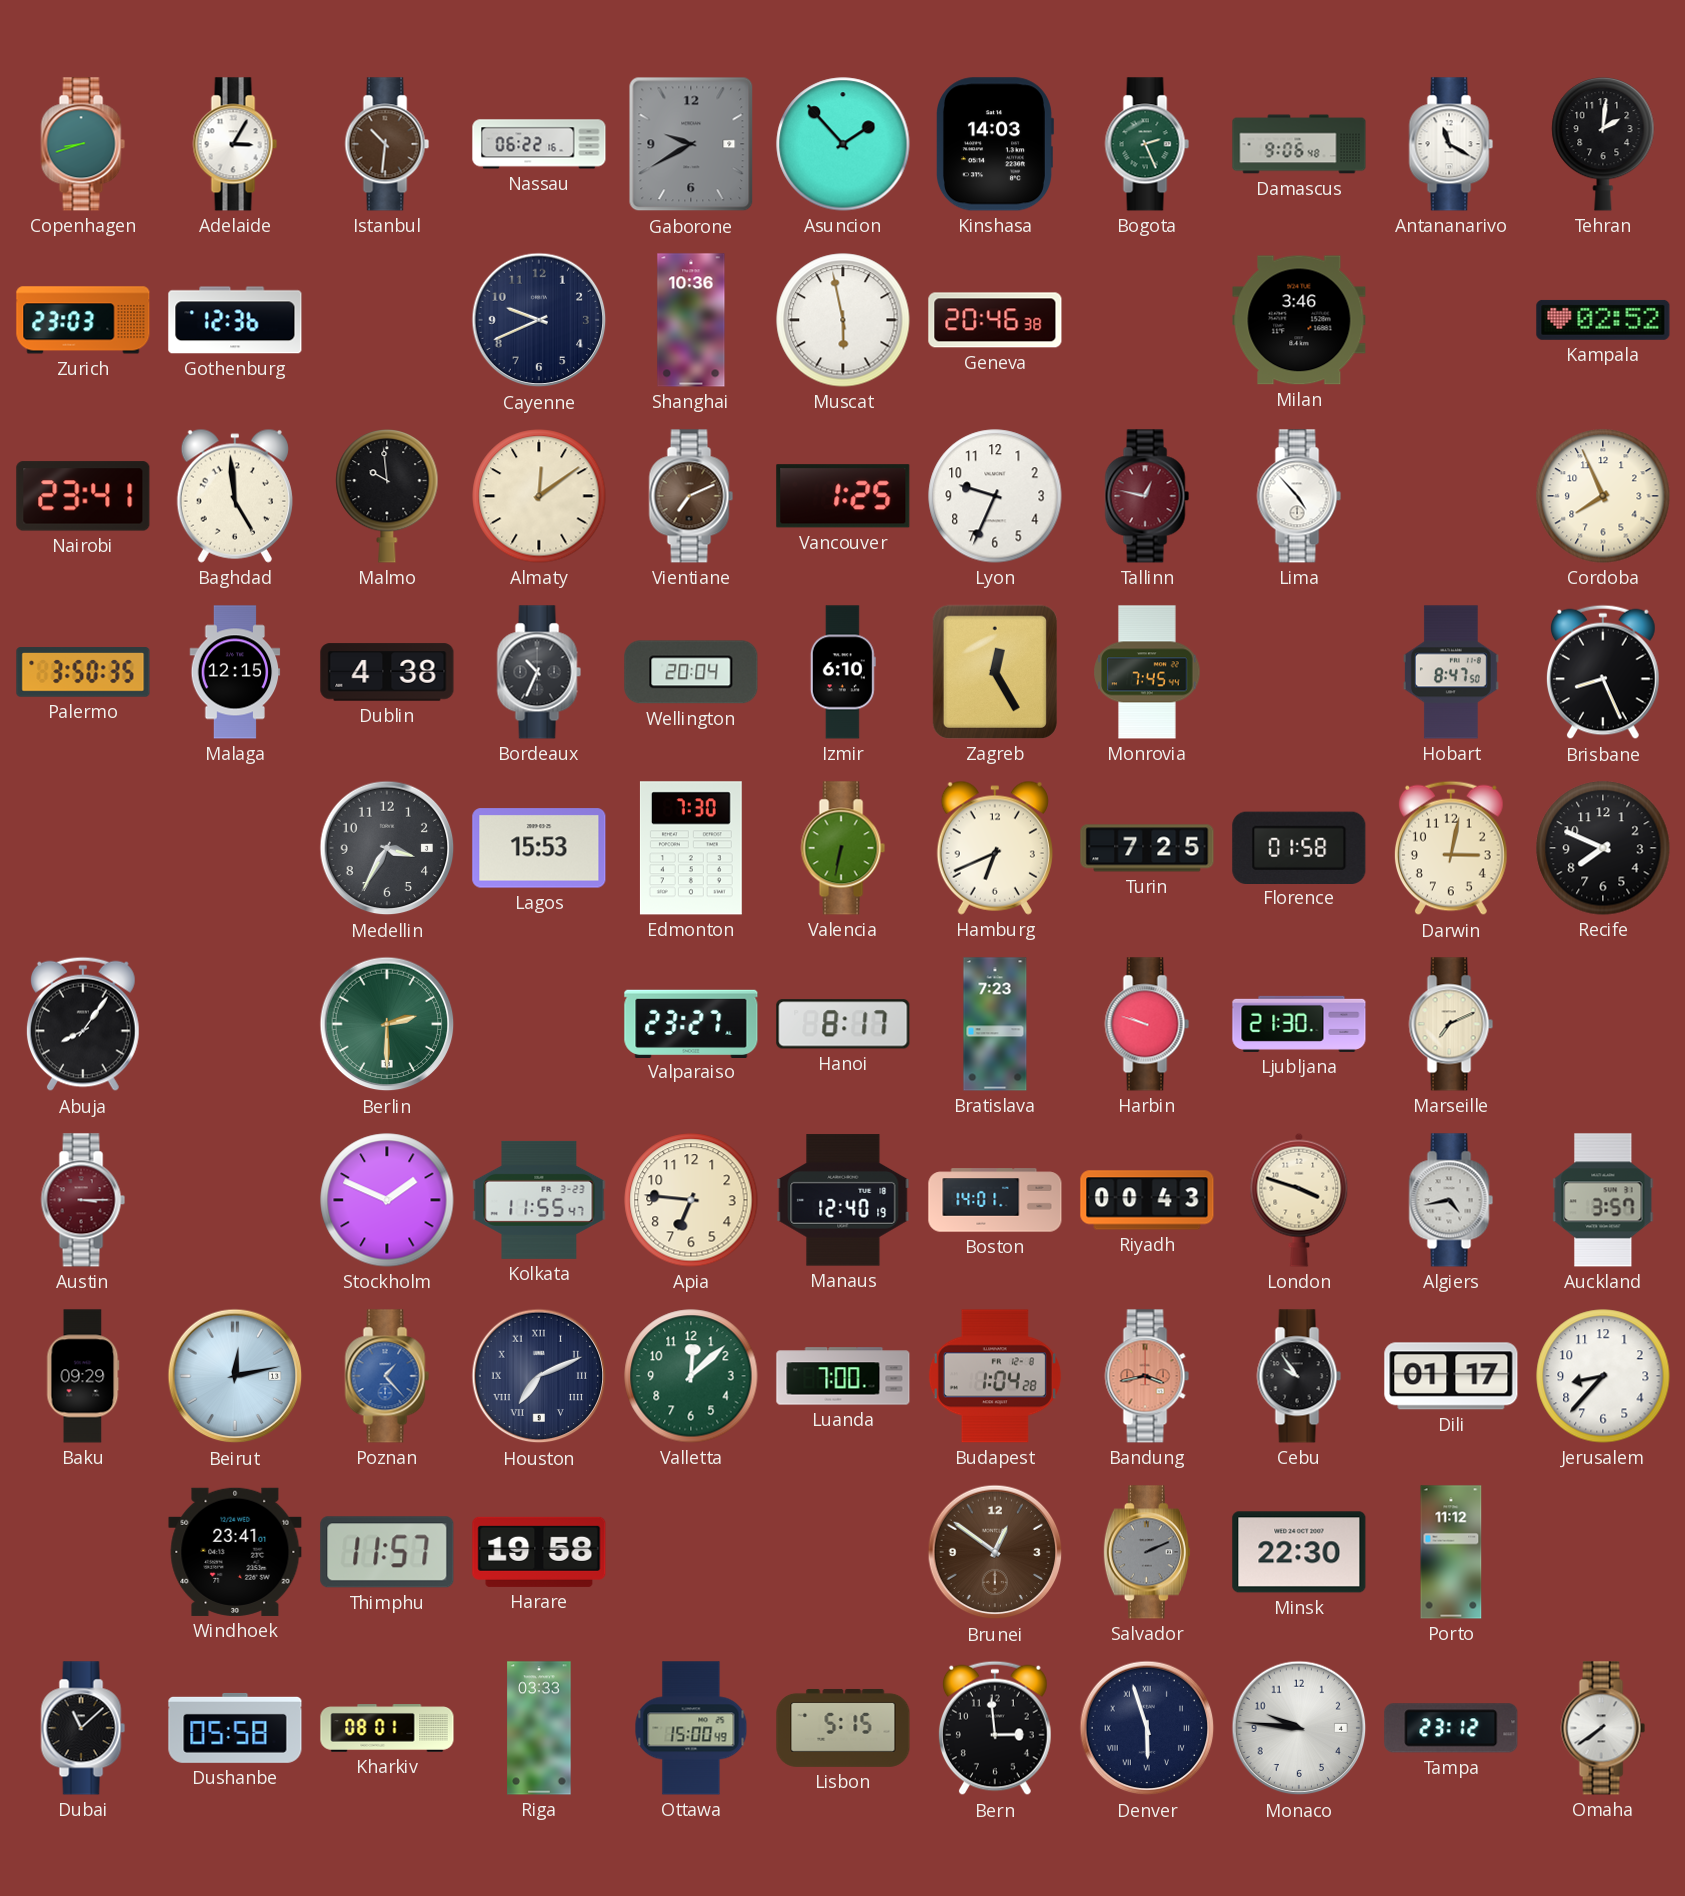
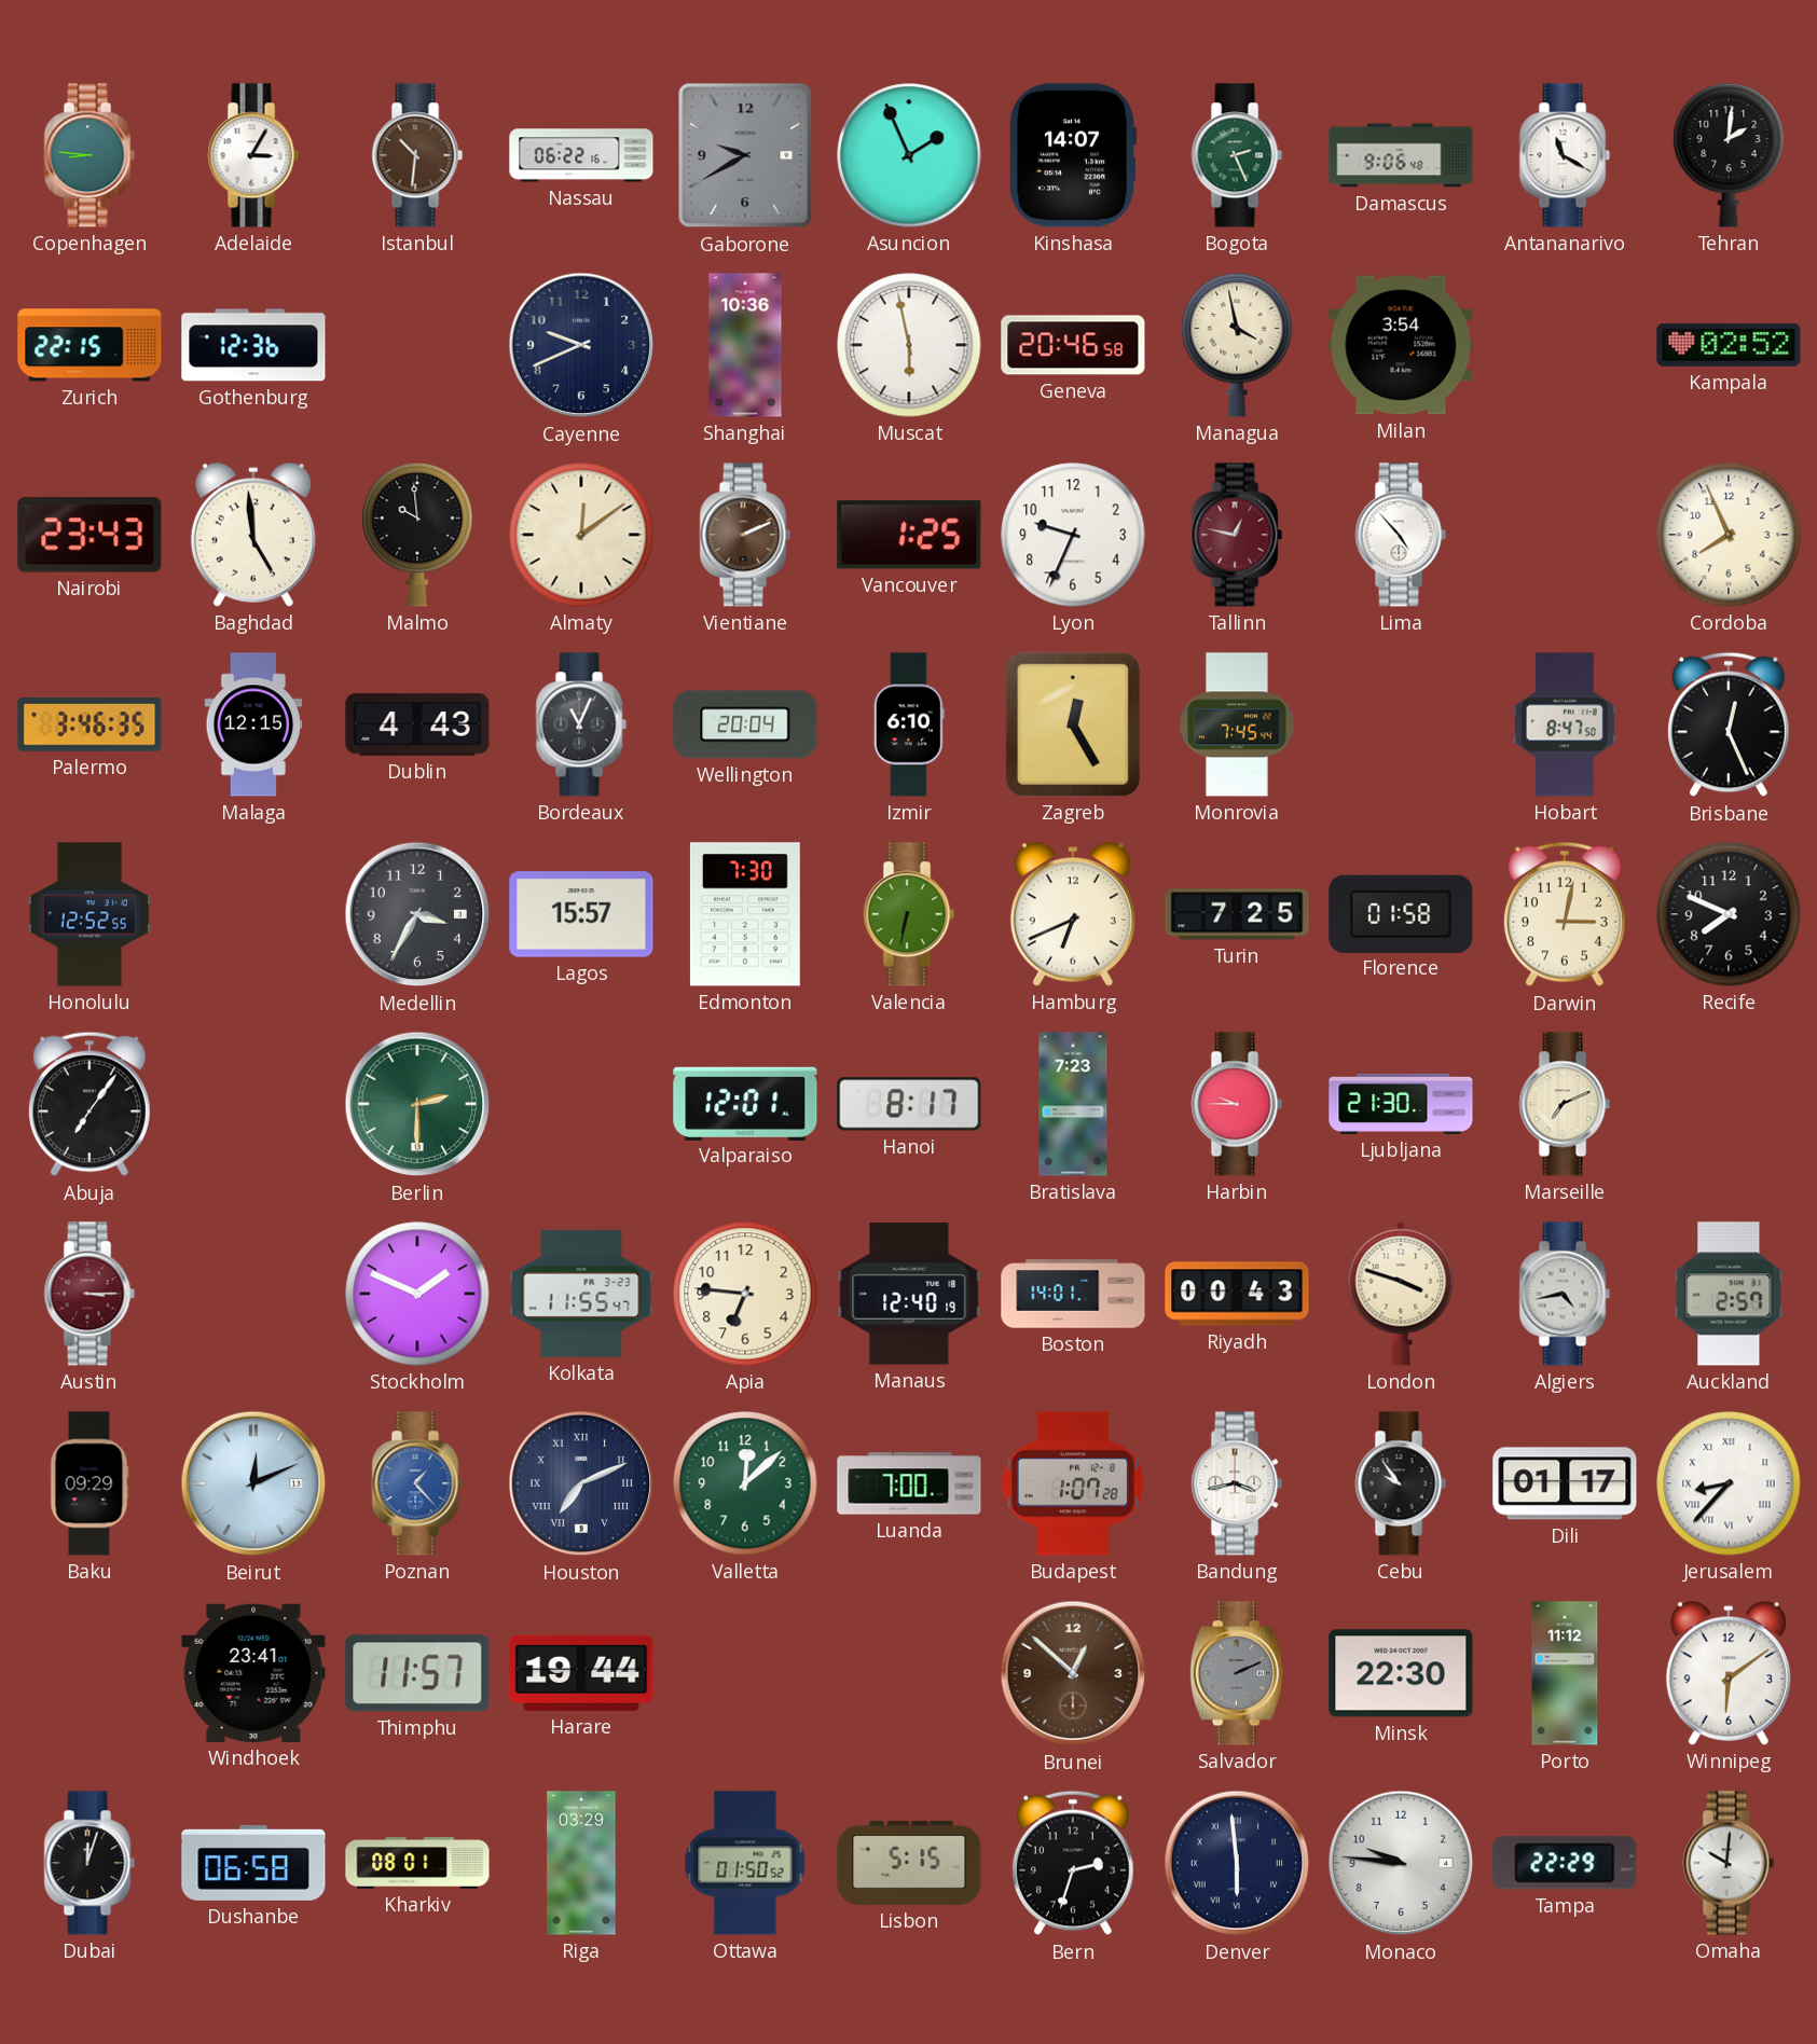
Copenhagen: 8:42 -> 8:46
Asuncion: 1:53 -> 1:56
Kinshasa: 14:03 -> 14:07
Zurich: 23:03 -> 22:15
Geneva: 20:46:38 -> 20:46:58
Managua: none -> 3:58
Milan: 3:46 -> 3:54
Nairobi: 23:41 -> 23:43
Vientiane: 7:11 -> 2:11
Palermo: 3:50 -> 3:46
Dublin: 4:38 -> 4:43
Bordeaux: 10:34 -> 11:04
Brisbane: 8:26 -> 12:26
Honolulu: none -> 12:52
Lagos: 15:53 -> 15:57
Abuja: 8:06 -> 7:06
Valparaiso: 23:27 -> 12:01
Harbin: 9:48 -> 9:45
Auckland: 3:57 -> 2:57
Beirut: 12:13 -> 12:11
Budapest: 1:04 -> 1:07
Bandung dial: salmon -> white
Jerusalem numerals: Arabic -> Roman
Harare: 19:58 -> 19:44
Brunei: 12:51 -> 12:52
Winnipeg: none -> 6:09
Dubai: 11:08 -> 12:03
Dushanbe: 05:58 -> 06:58
Riga: 03:33 -> 03:29
Ottawa: 15:00 -> 01:50
Bern: 2:59 -> 2:33
Denver: 5:57 -> 5:59
Tampa: 23:12 -> 22:29
Omaha: 7:39 -> 10:01
